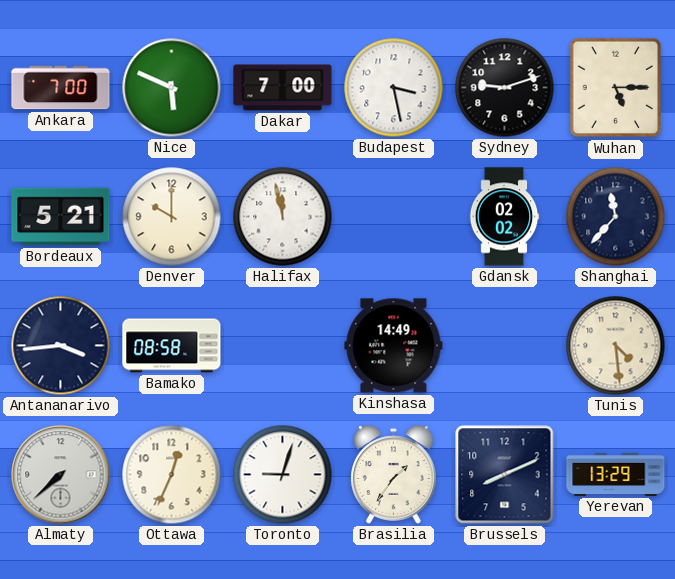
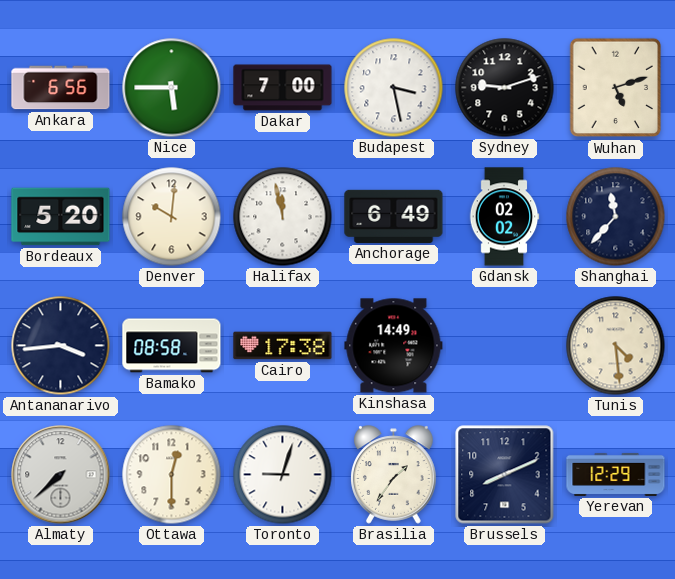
Ankara: 7:00 -> 6:56
Nice: 5:49 -> 5:45
Wuhan: 5:15 -> 5:12
Bordeaux: 5:21 -> 5:20
Denver: 10:00 -> 10:01
Anchorage: none -> 6:49
Cairo: none -> 17:38
Ottawa: 12:34 -> 12:30
Yerevan: 13:29 -> 12:29
